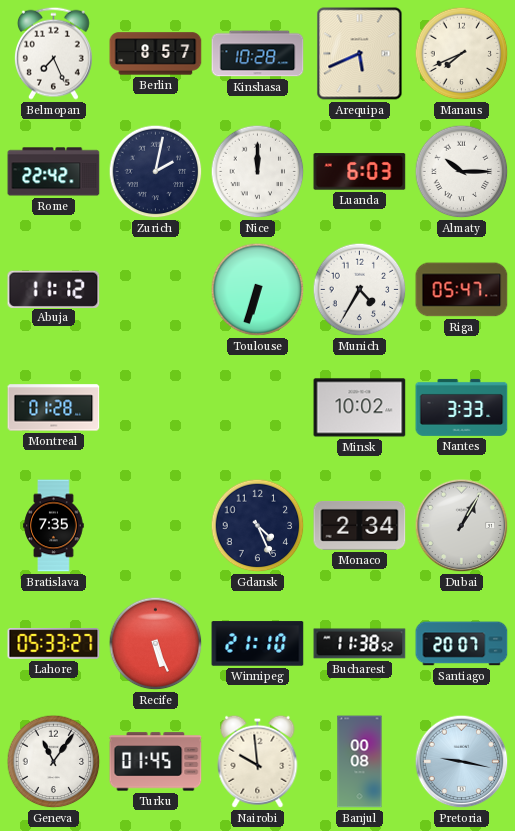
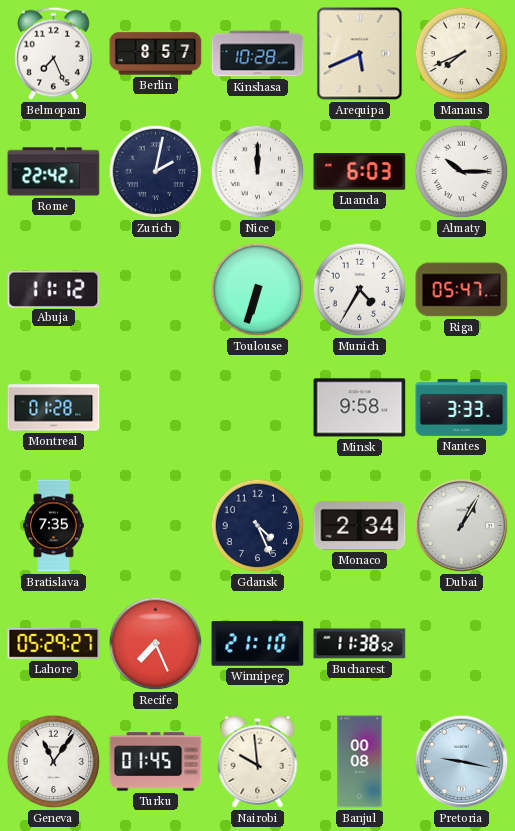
Minsk: 10:02 -> 9:58
Lahore: 05:33 -> 05:29
Recife: 5:26 -> 7:26
Santiago: 20:07 -> none
